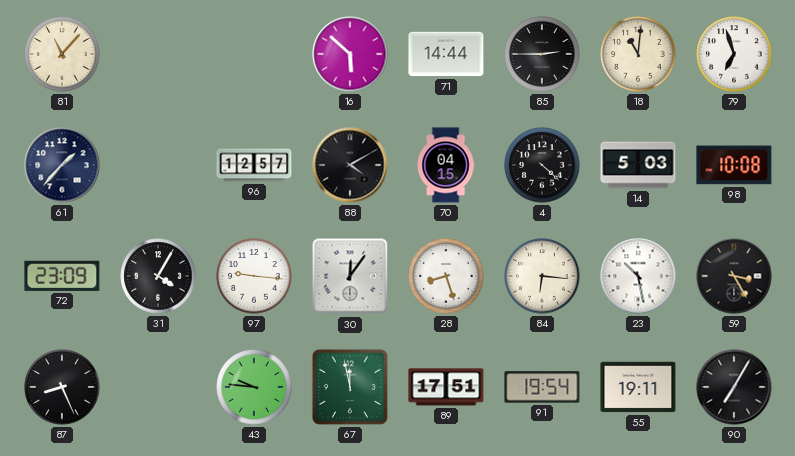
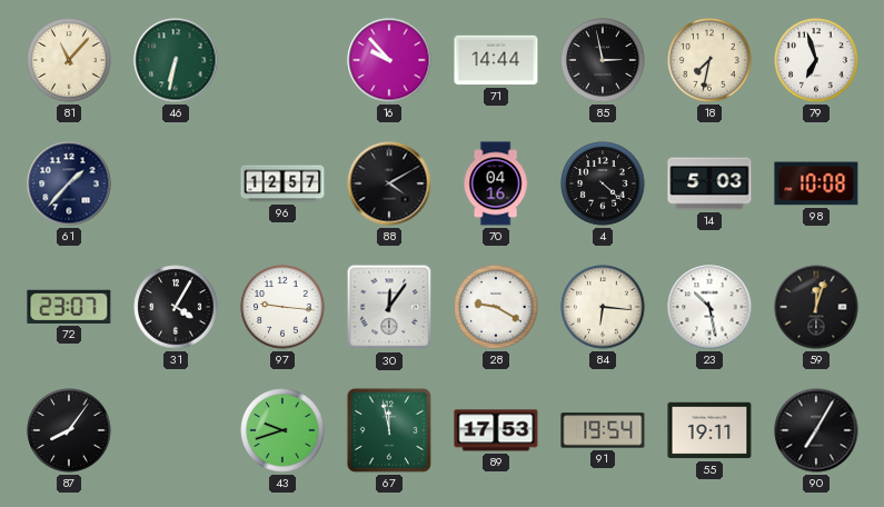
46: none -> 6:32
16: 5:52 -> 9:53
85: 2:45 -> 2:58
18: 11:01 -> 7:32
70: 04:15 -> 04:16
72: 23:09 -> 23:07
28: 8:27 -> 9:20
59: 3:25 -> 12:03
87: 8:26 -> 8:06
43: 9:46 -> 9:42
89: 17:51 -> 17:53
